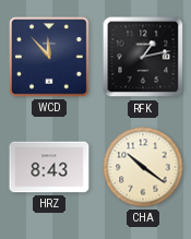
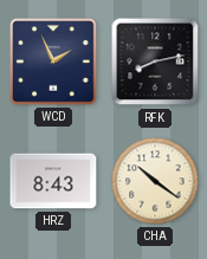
WCD: 11:53 -> 1:56
RFK: 1:13 -> 8:13
